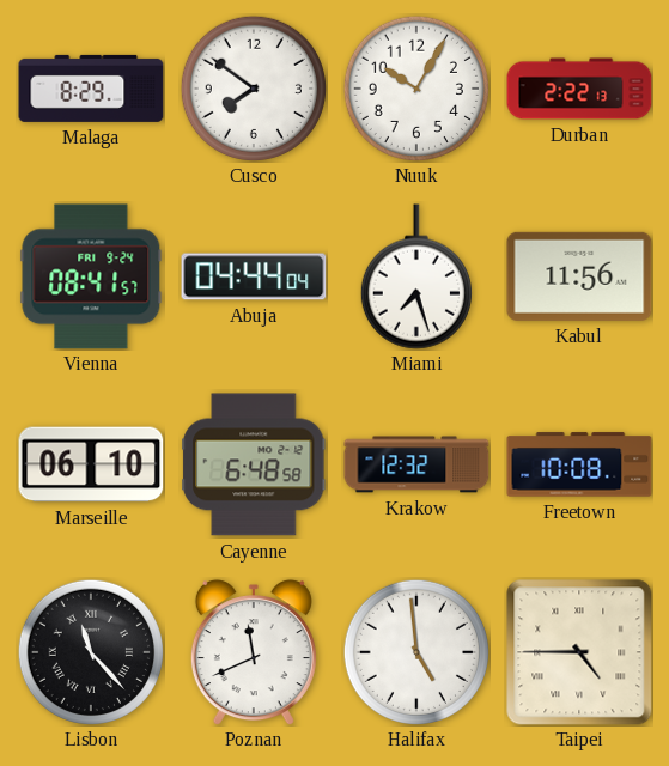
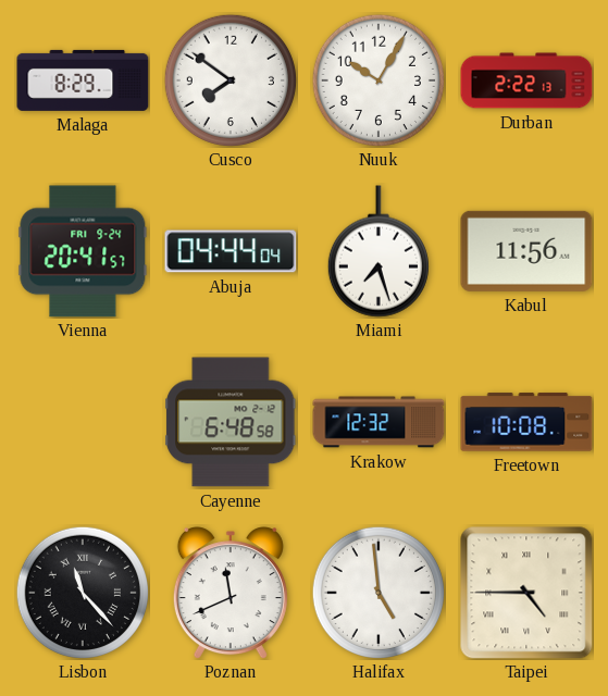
Vienna: 08:41 -> 20:41
Marseille: 06:10 -> none
